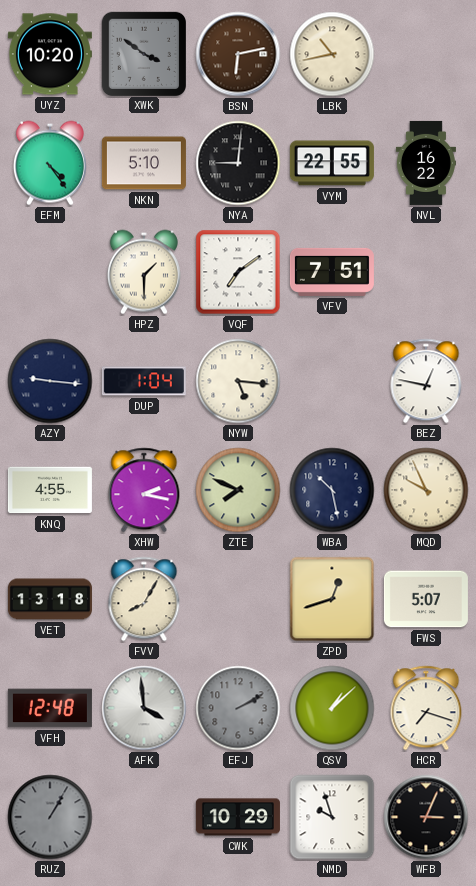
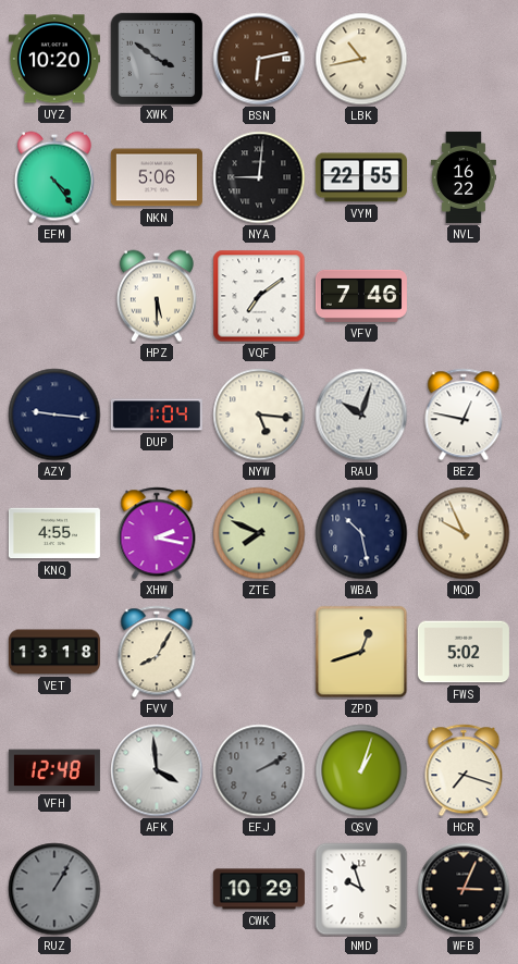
NKN: 5:10 -> 5:06
HPZ: 1:30 -> 5:30
VFV: 7:51 -> 7:46
RAU: none -> 10:03
FWS: 5:07 -> 5:02
QSV: 1:08 -> 1:03
